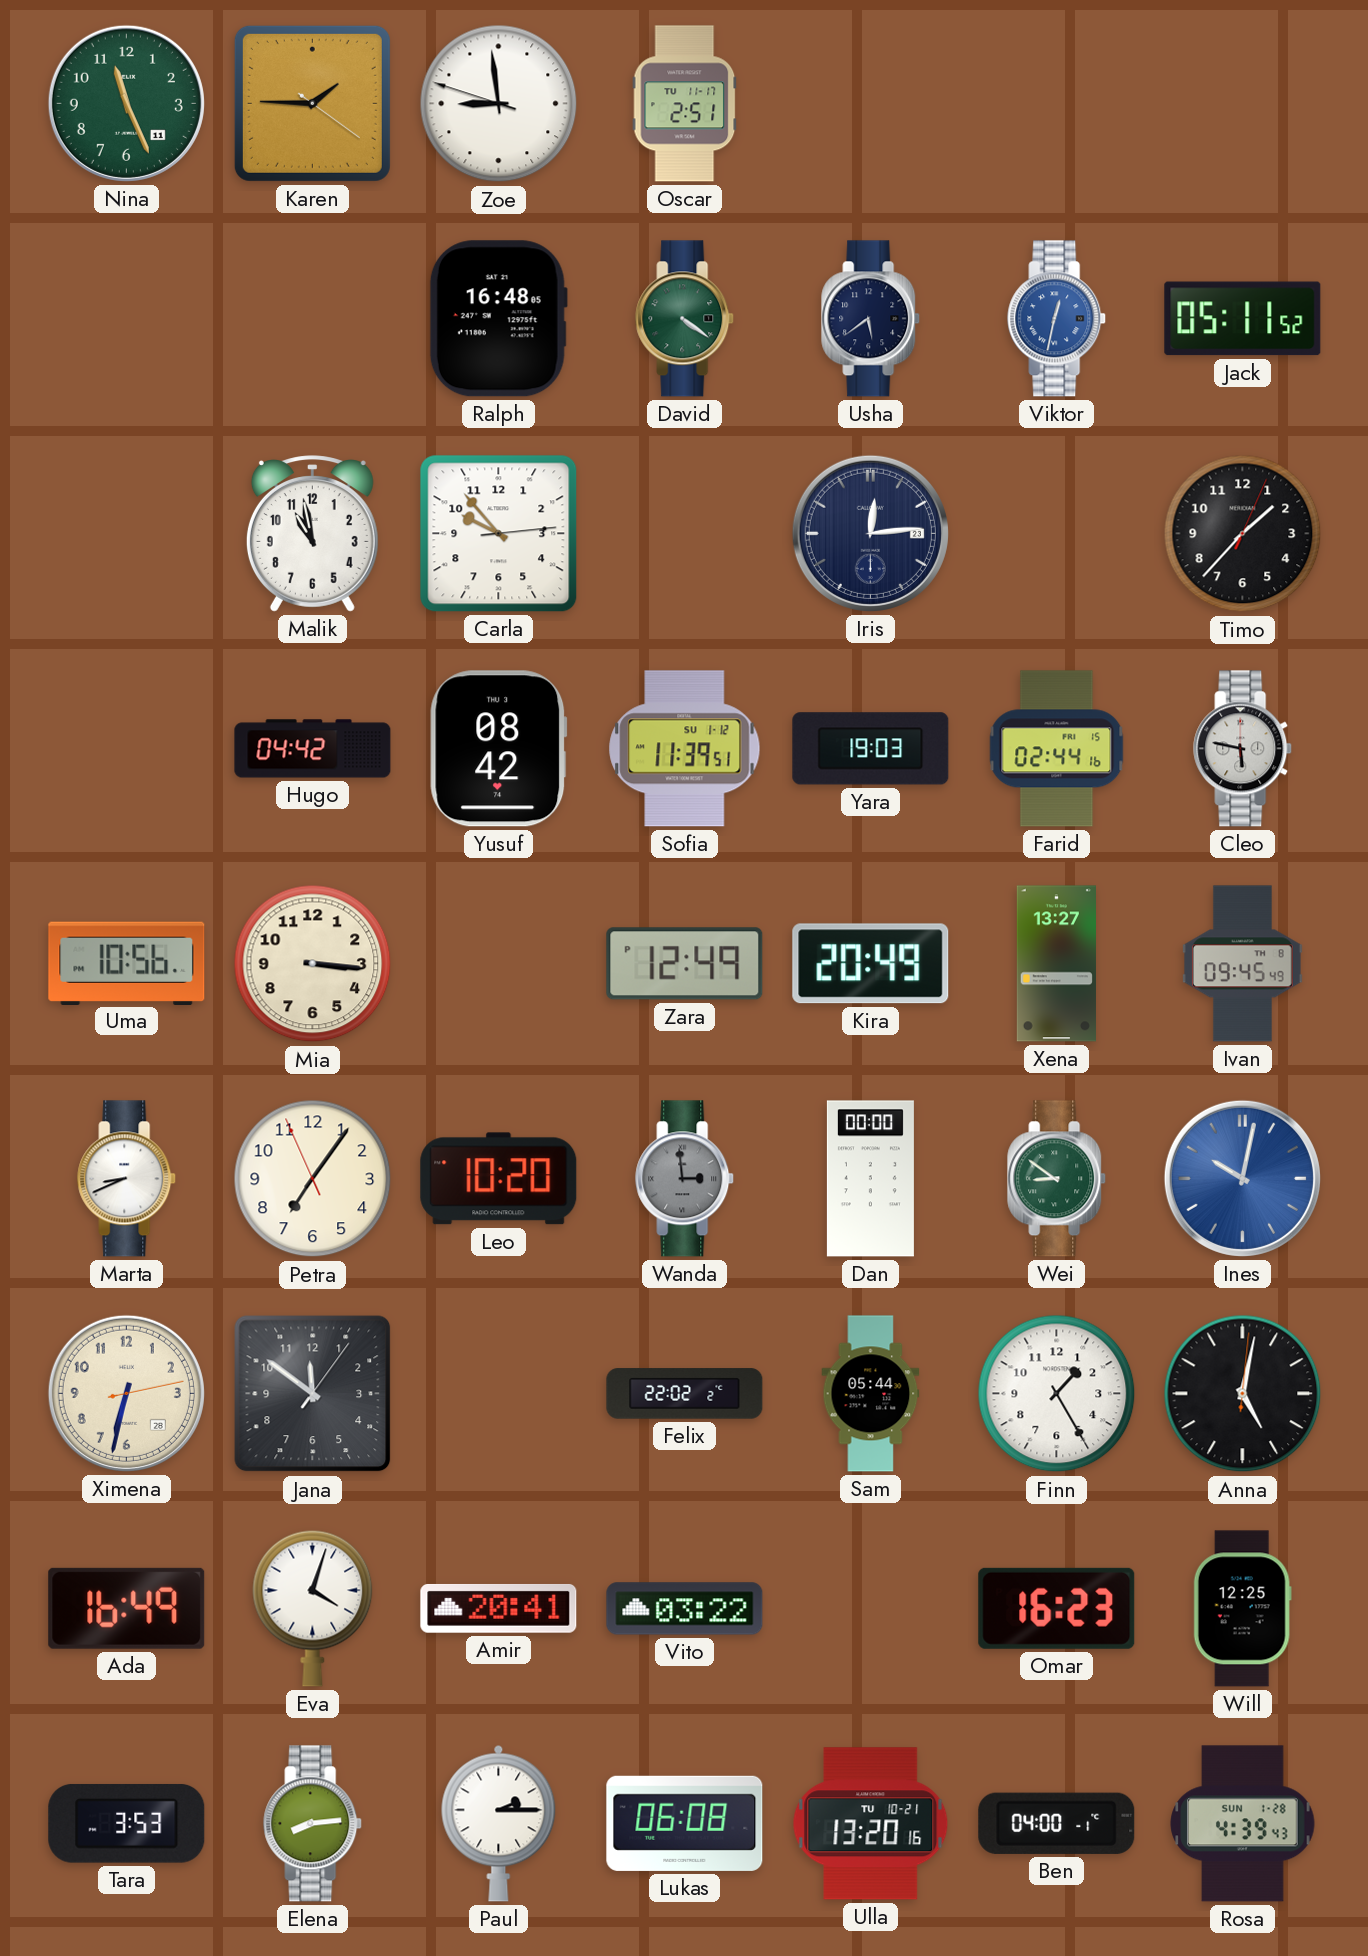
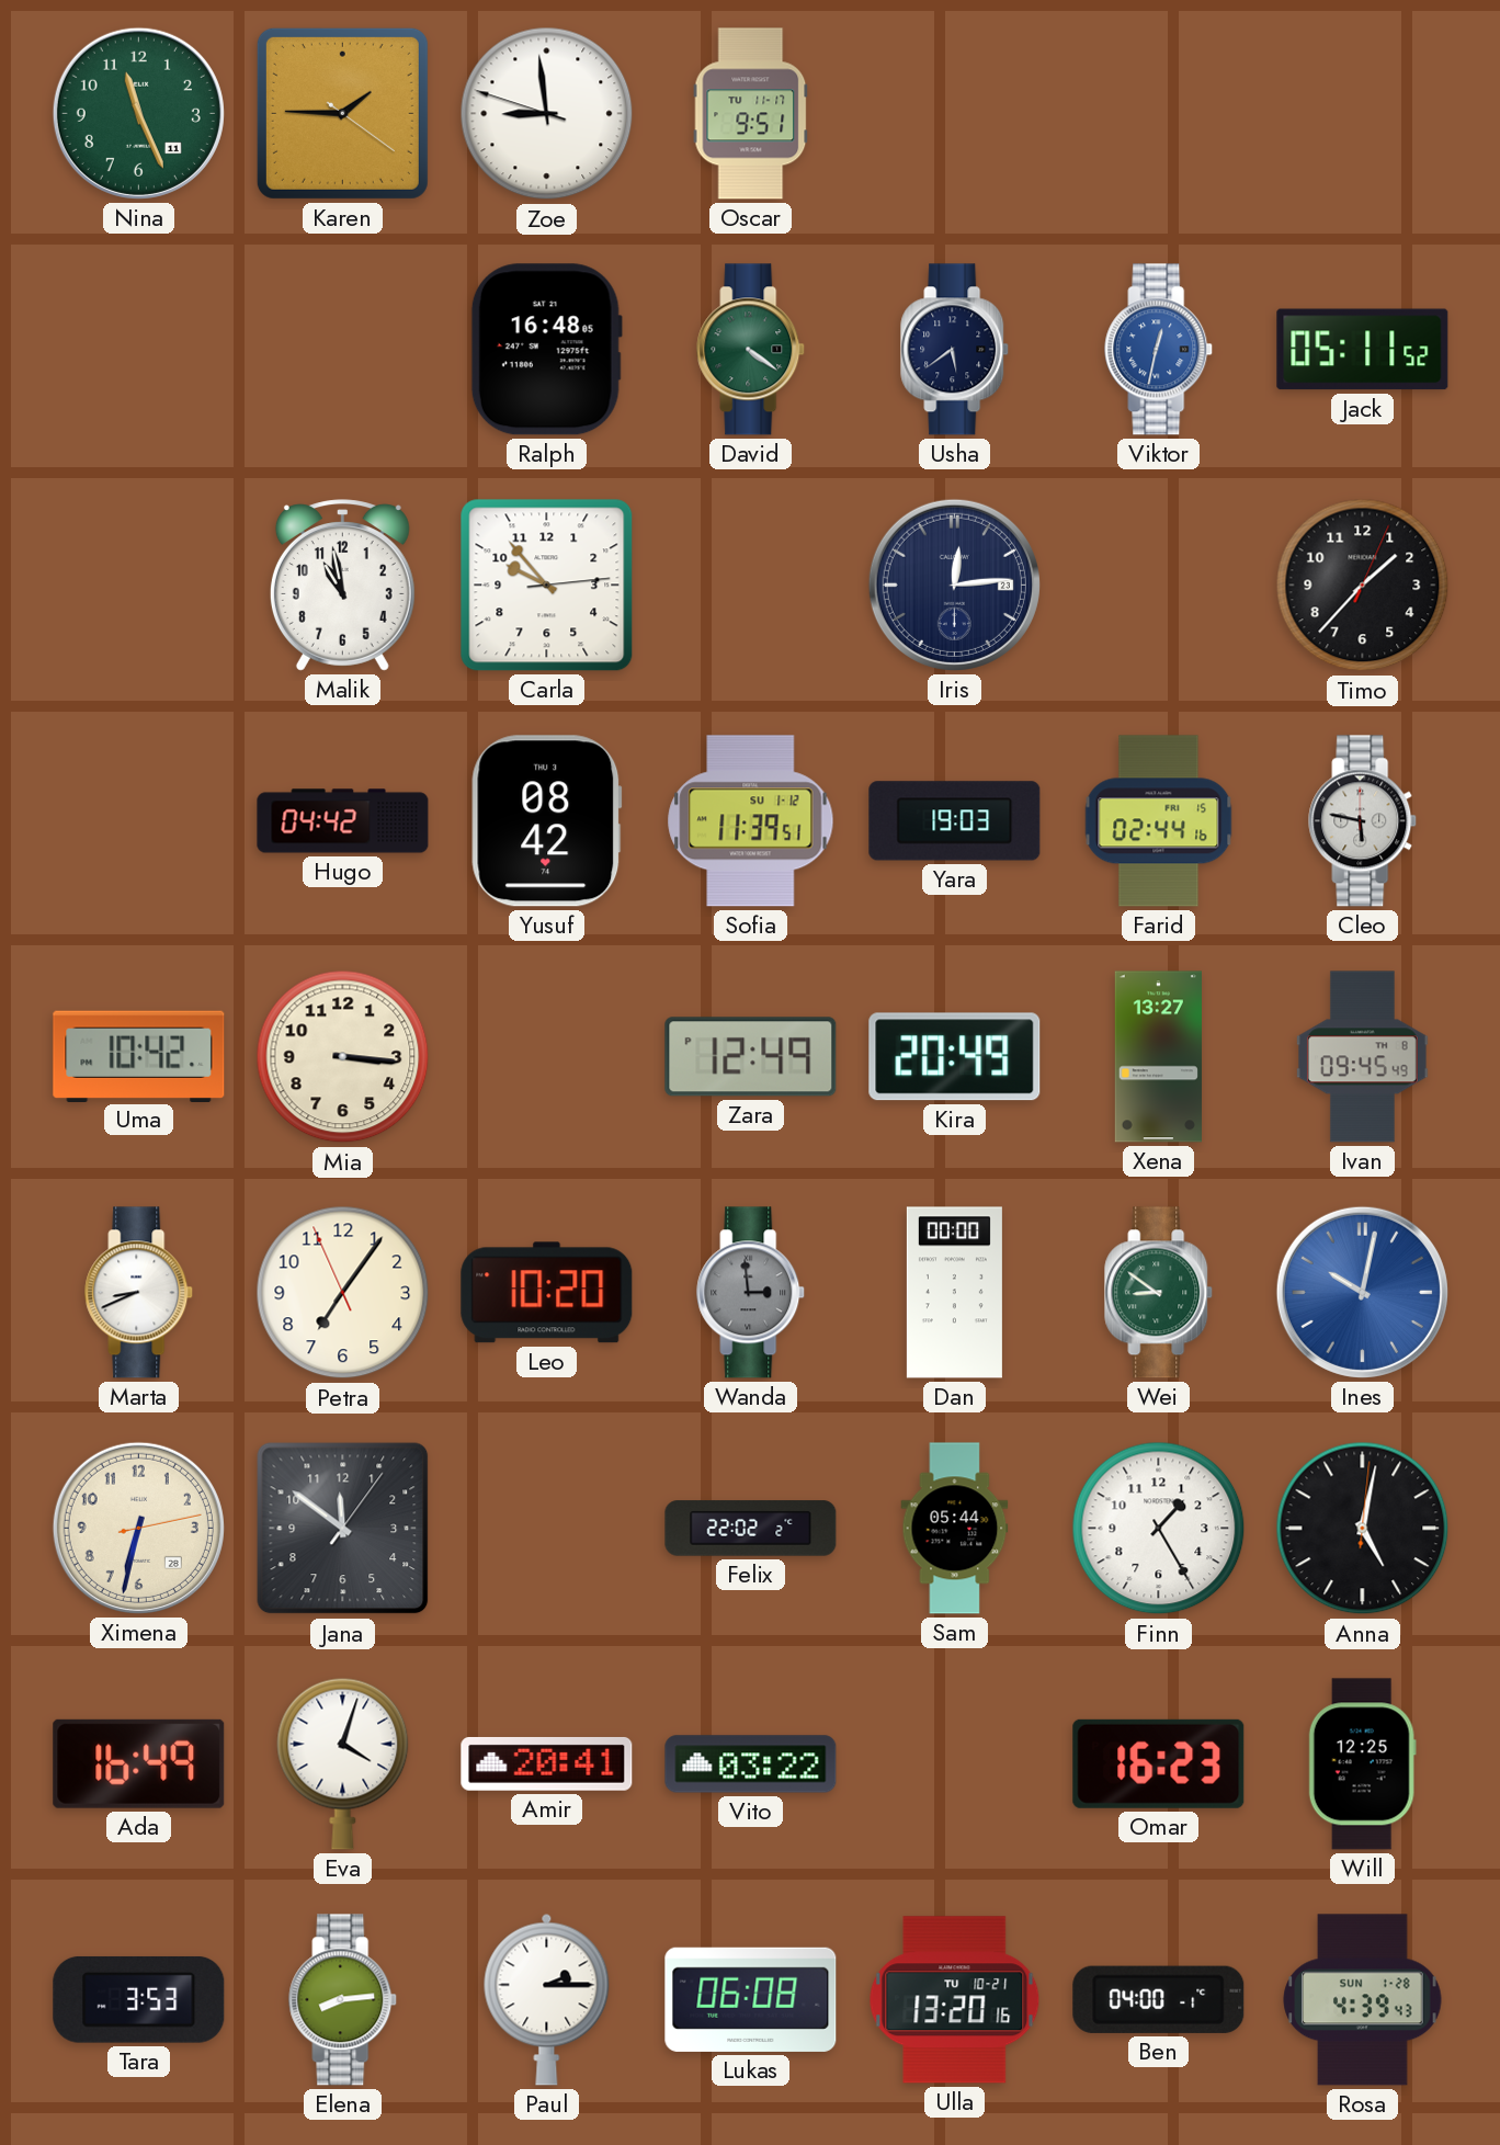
Oscar: 2:51 -> 9:51
Uma: 10:56 -> 10:42
